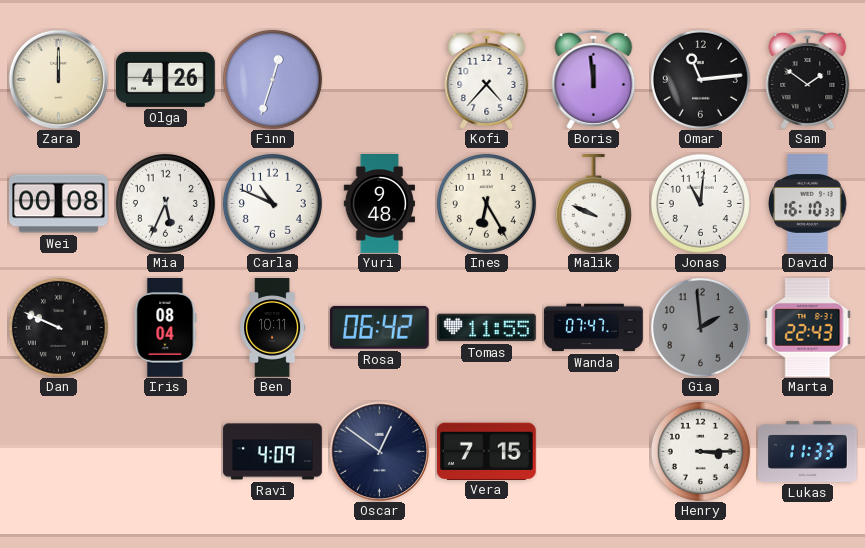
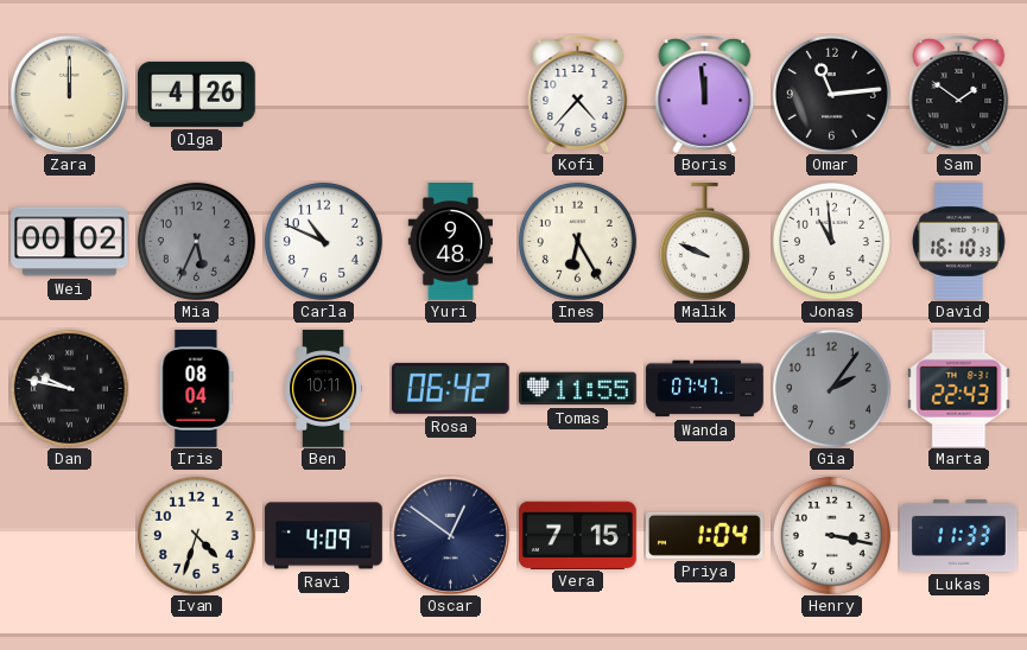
Finn: 12:33 -> none
Wei: 00:08 -> 00:02
Mia dial: white -> grey
Jonas: 11:01 -> 10:59
Dan: 9:49 -> 9:47
Gia: 1:59 -> 2:06
Ivan: none -> 4:33
Priya: none -> 1:04
Henry: 3:15 -> 3:17
